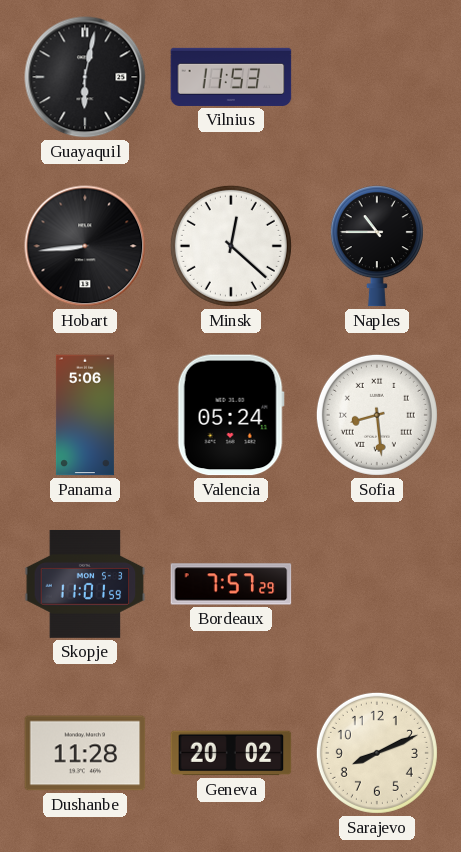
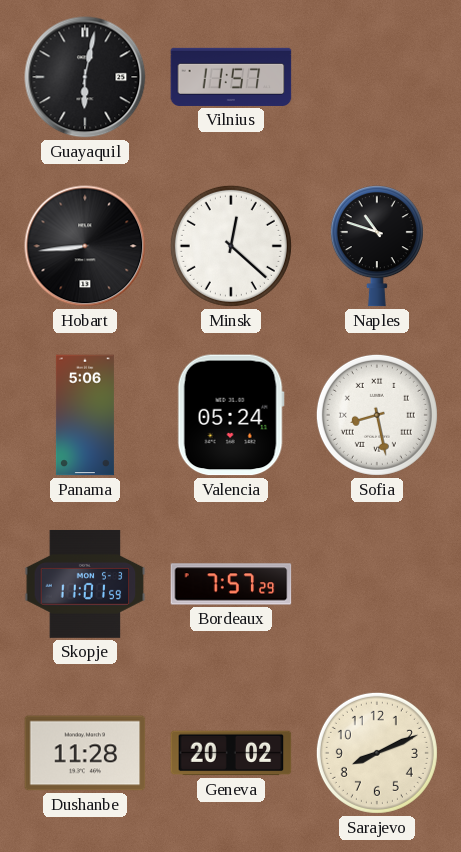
Vilnius: 11:53 -> 11:57
Naples: 10:45 -> 10:48
Sofia: 8:29 -> 8:28
